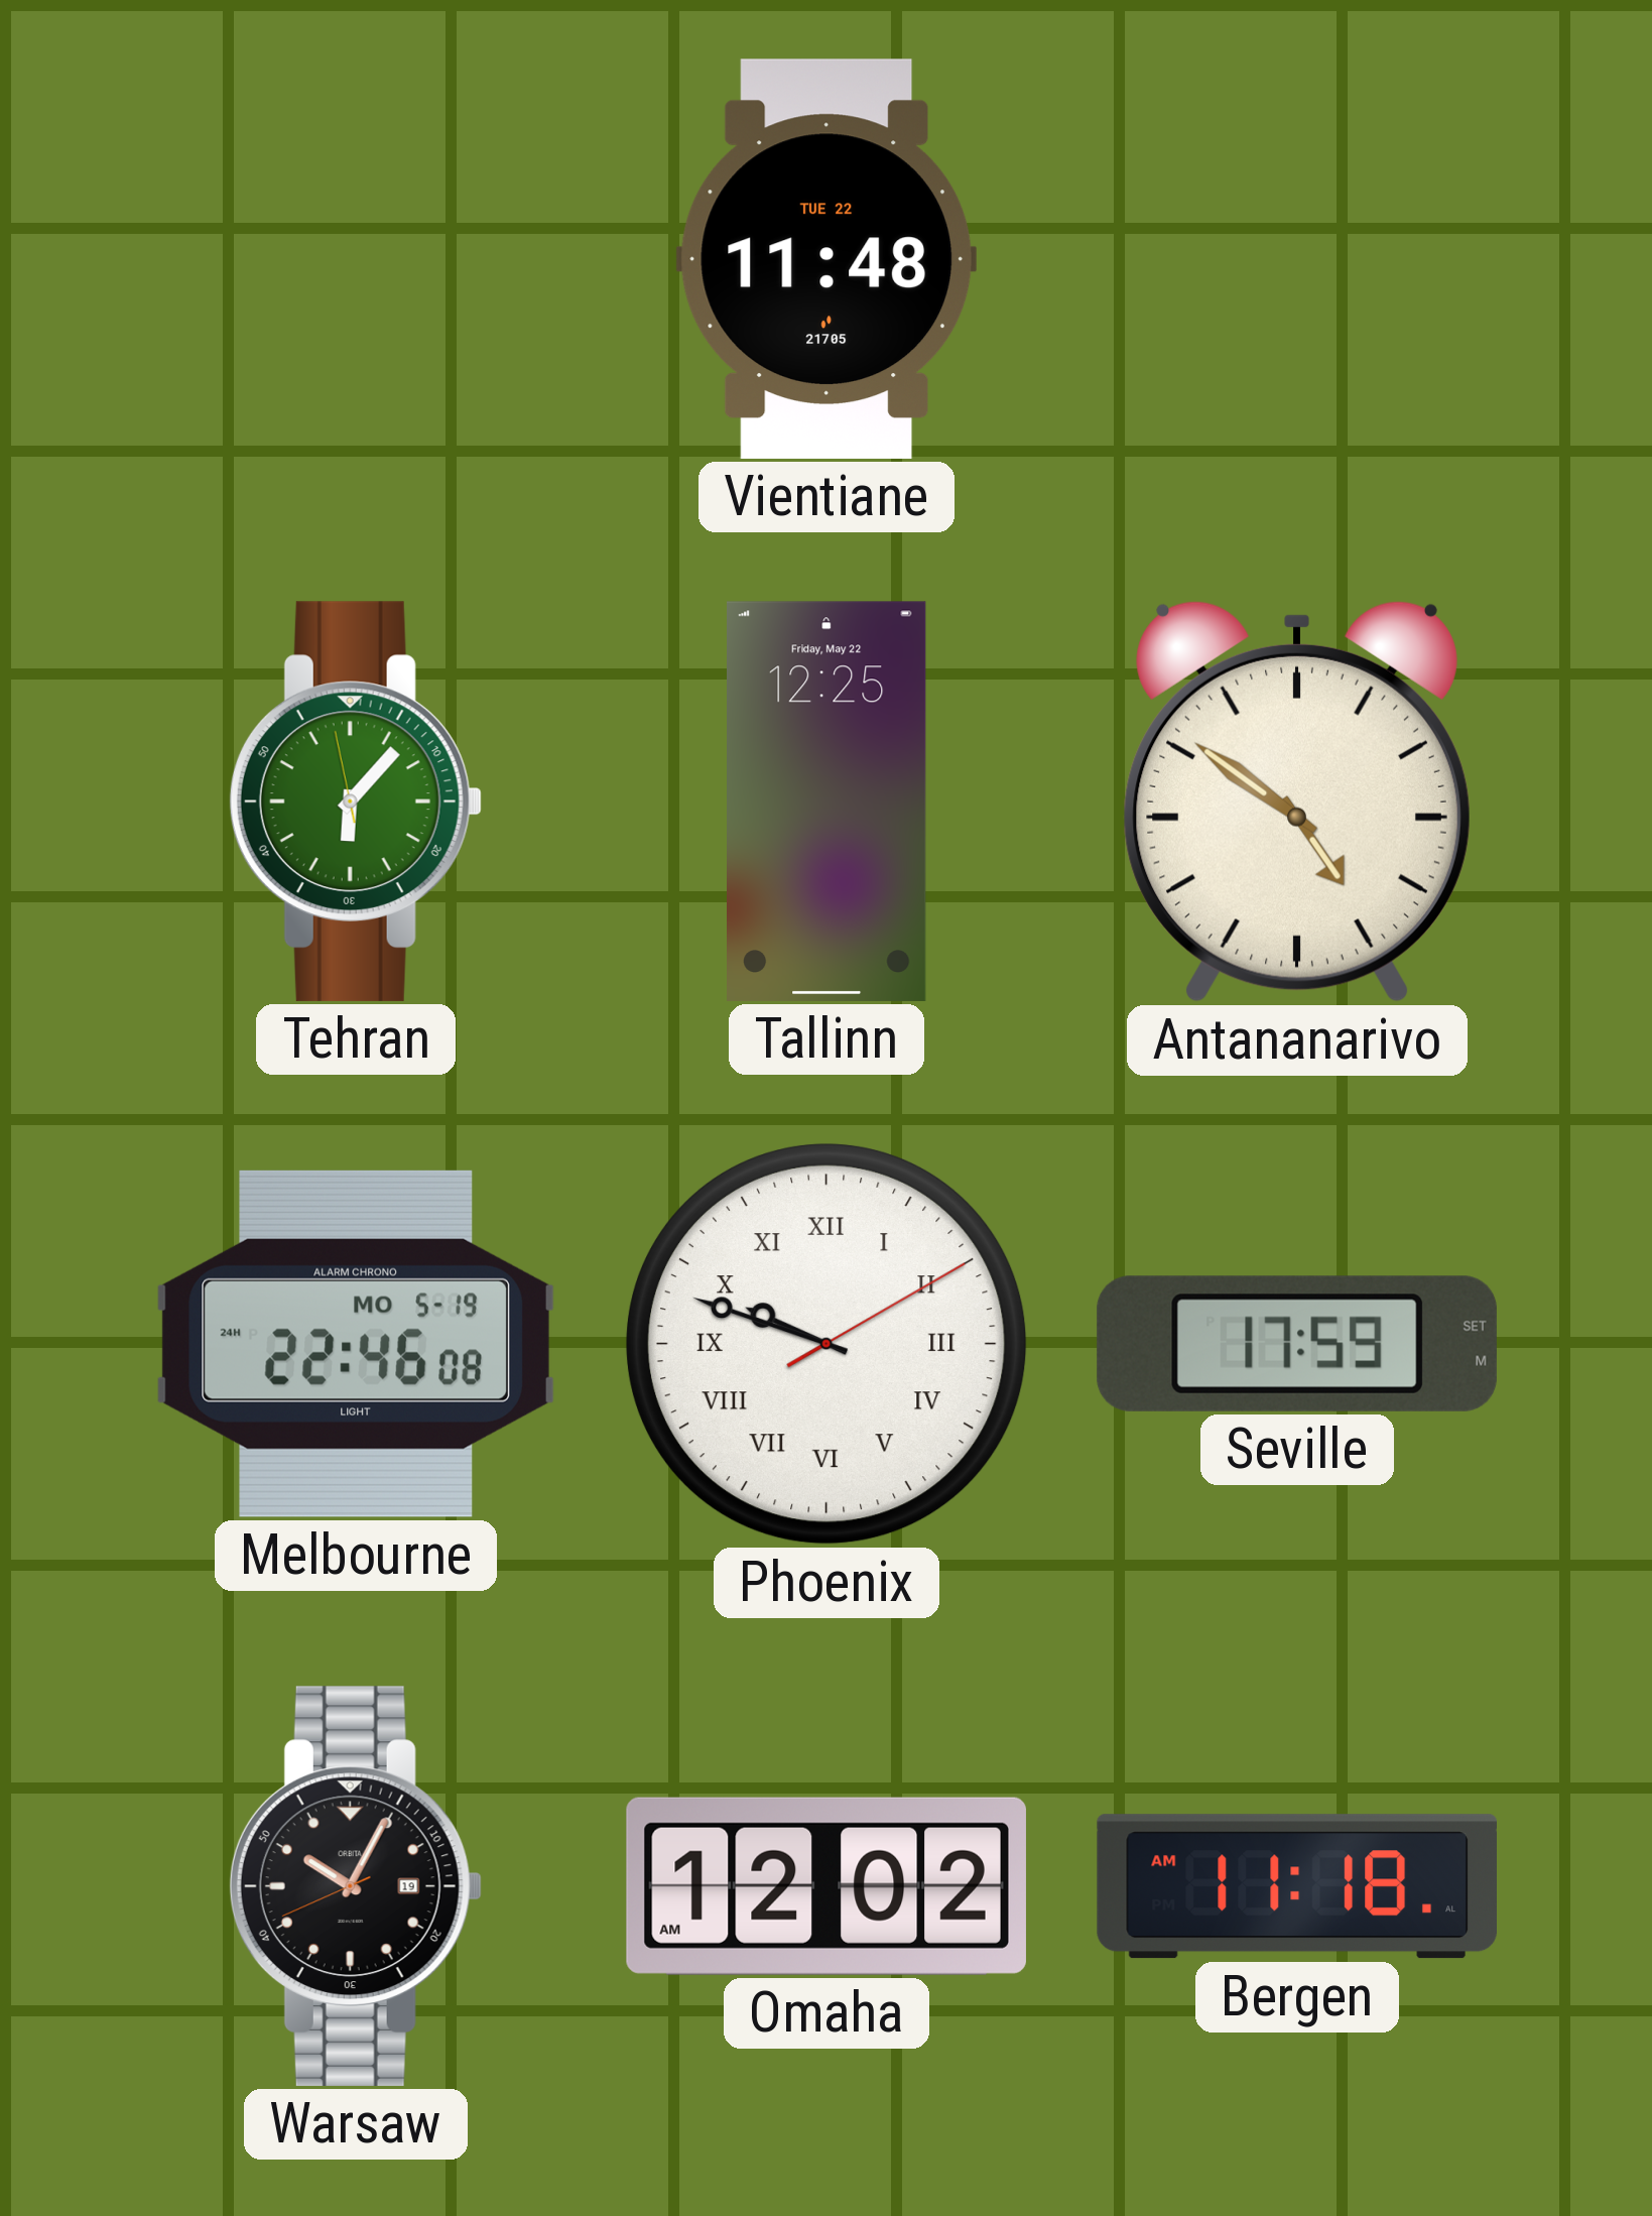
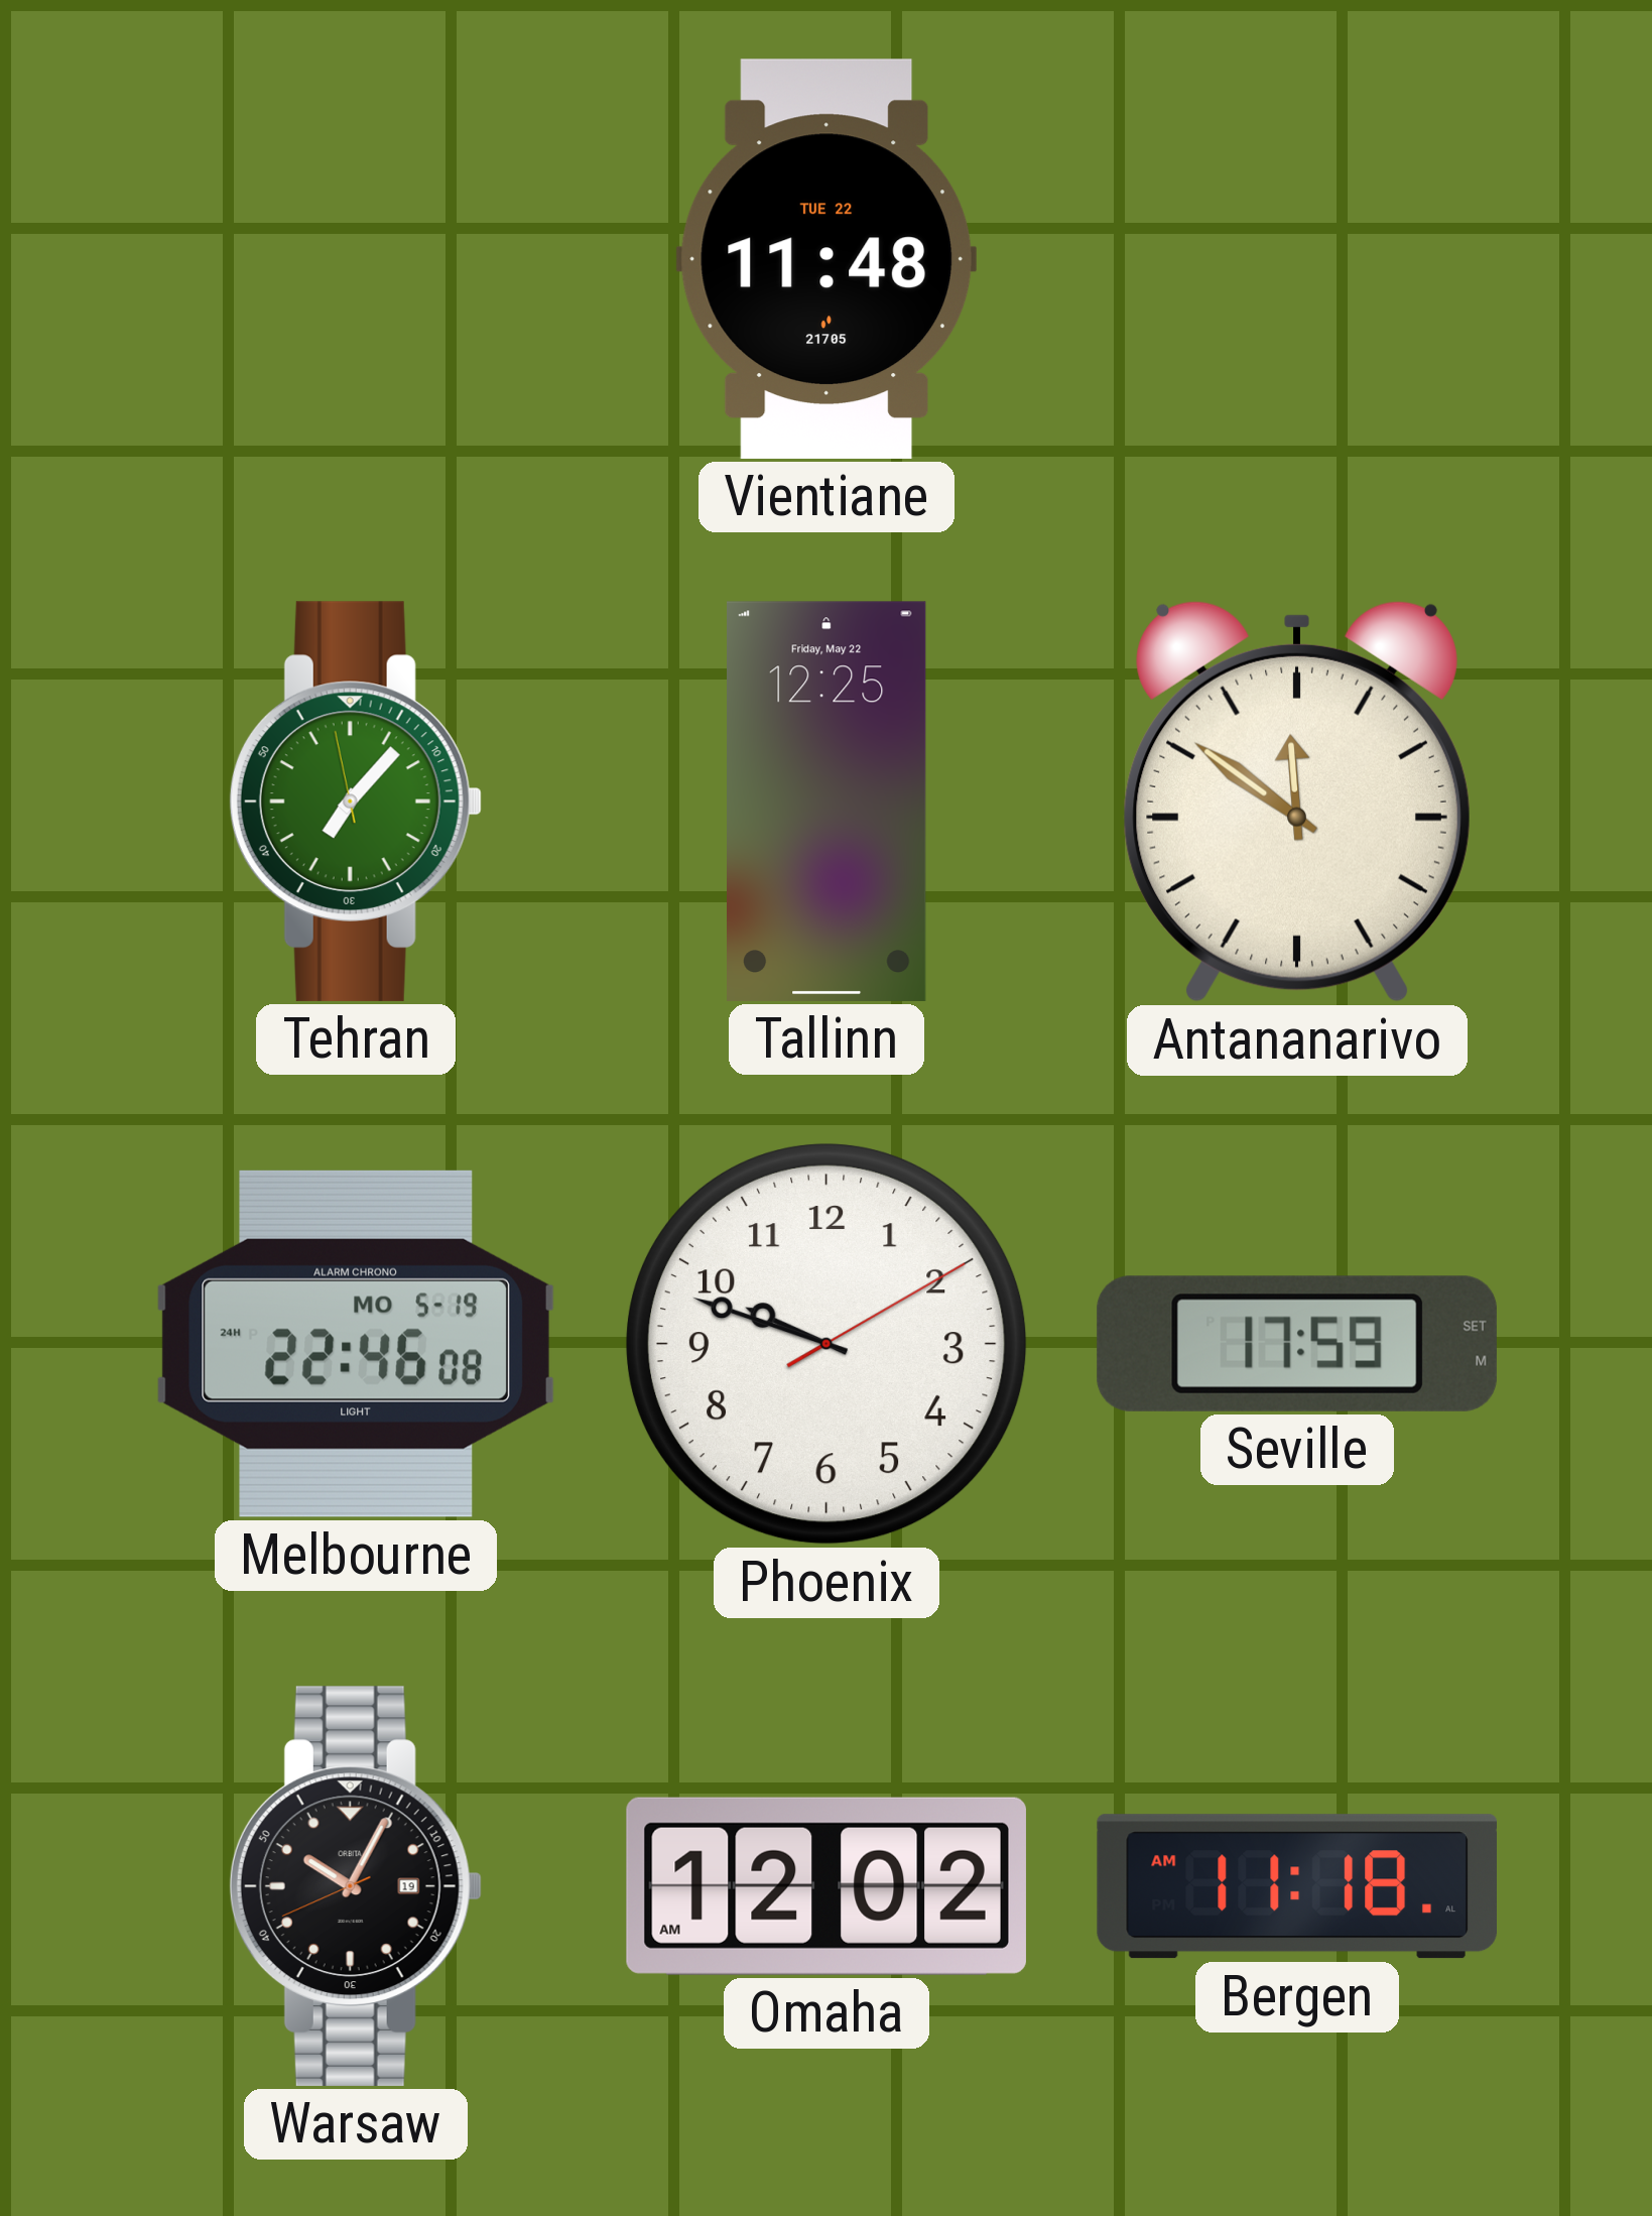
Tehran: 6:06 -> 7:06
Antananarivo: 4:51 -> 11:51
Phoenix numerals: Roman -> Arabic
